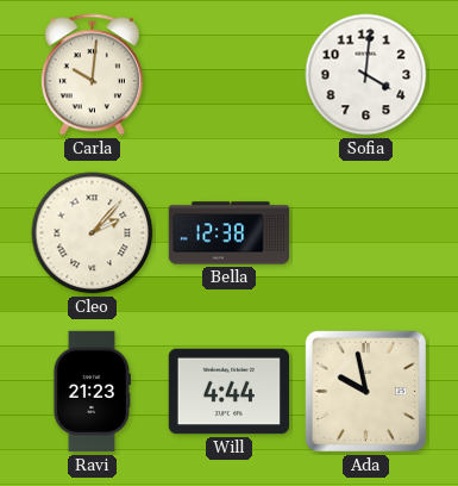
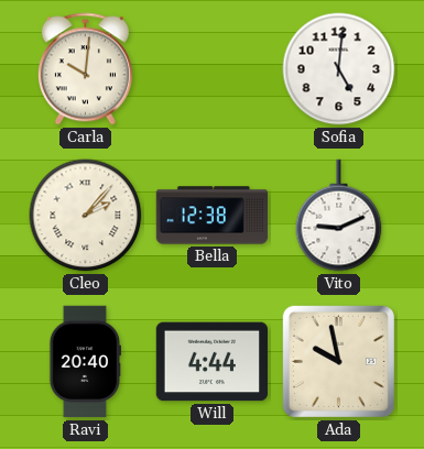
Sofia: 4:01 -> 5:01
Vito: none -> 9:11
Ravi: 21:23 -> 20:40
